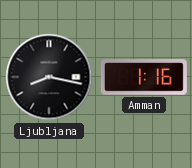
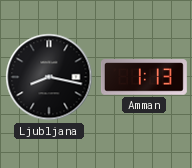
Amman: 1:16 -> 1:13
